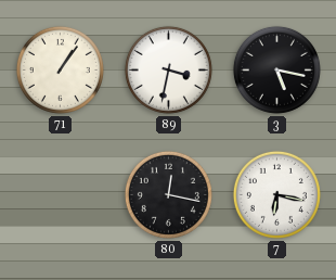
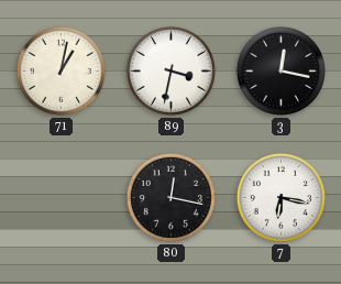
71: 1:06 -> 1:02
3: 5:17 -> 12:17
